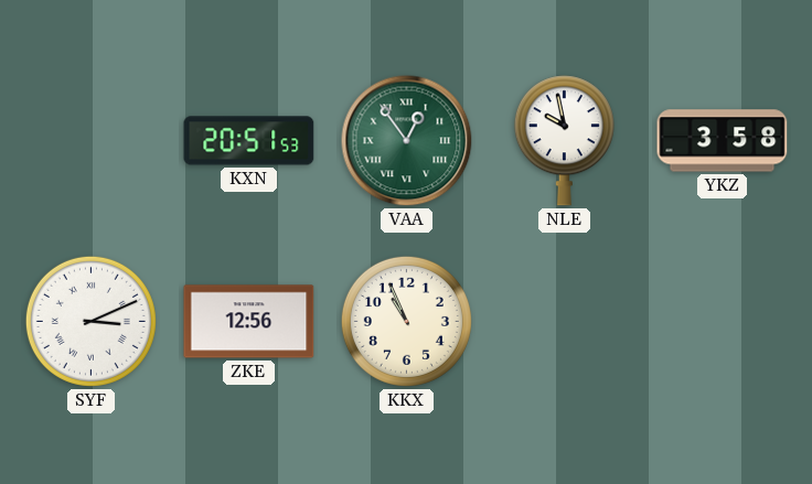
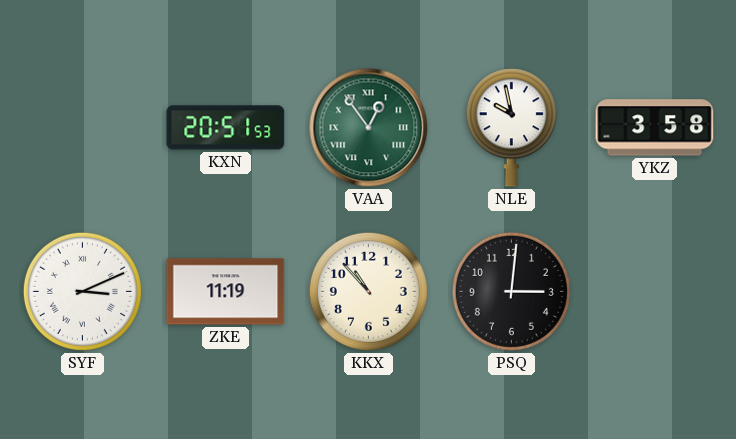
ZKE: 12:56 -> 11:19
KKX: 10:56 -> 10:53
PSQ: none -> 3:01
